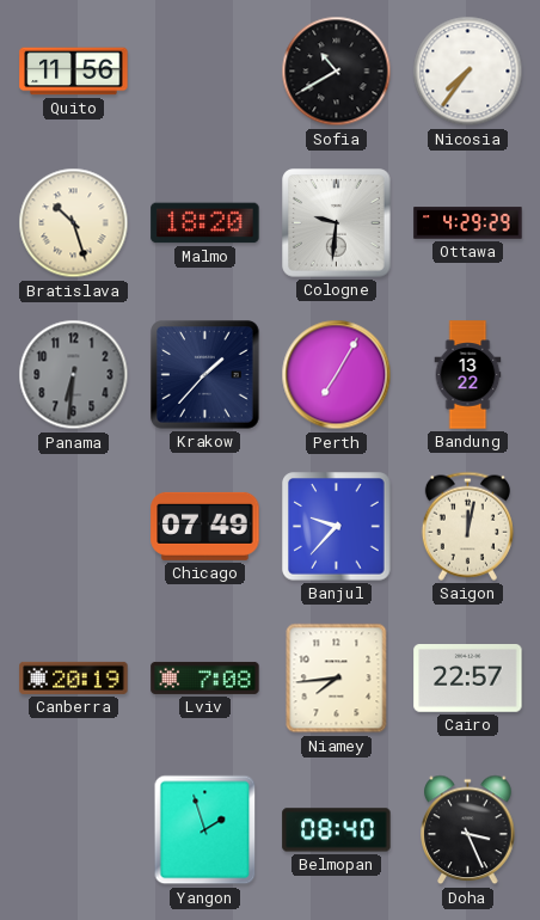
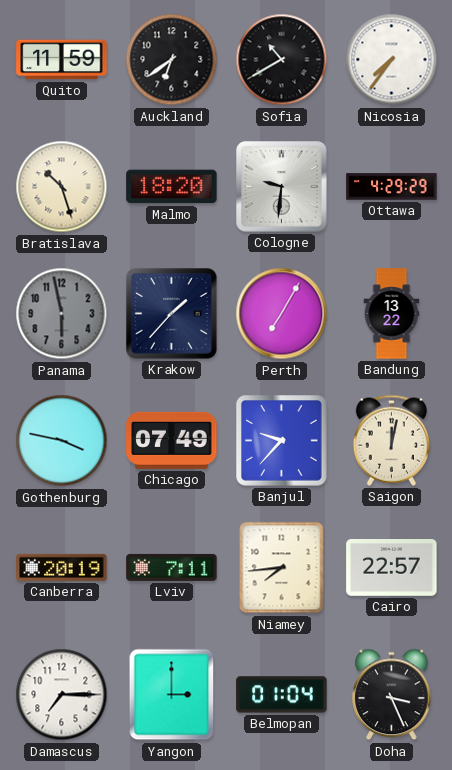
Quito: 11:56 -> 11:59
Auckland: none -> 6:39
Panama: 6:31 -> 5:58
Gothenburg: none -> 3:47
Lviv: 7:08 -> 7:11
Damascus: none -> 7:15
Yangon: 1:57 -> 3:00
Belmopan: 08:40 -> 01:04
